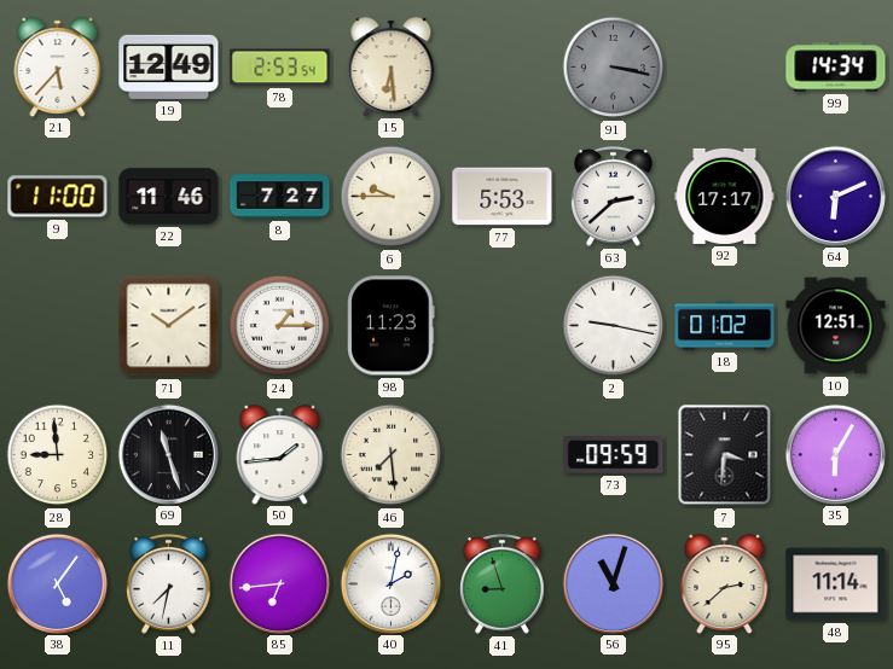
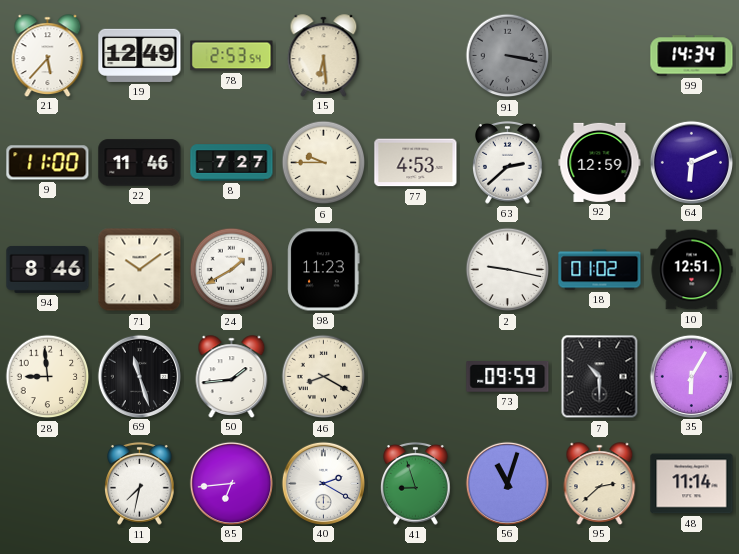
77: 5:53 -> 4:53
92: 17:17 -> 12:59
94: none -> 8:46
24: 1:15 -> 1:40
46: 7:29 -> 8:20
7: 3:31 -> 10:30
38: 5:06 -> none
40: 2:02 -> 2:20
